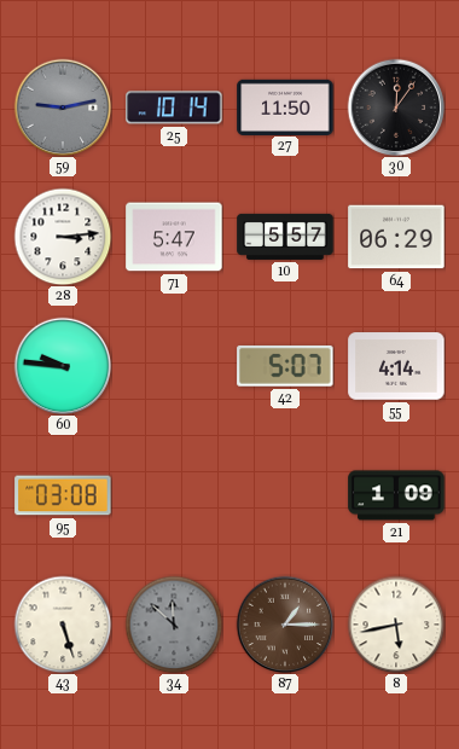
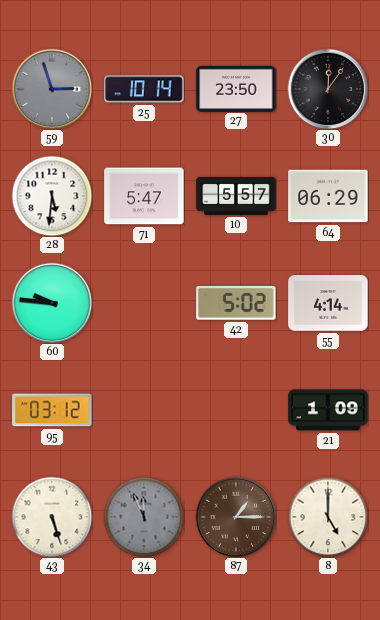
59: 9:13 -> 2:57
27: 11:50 -> 23:50
28: 3:14 -> 5:31
42: 5:07 -> 5:02
95: 03:08 -> 03:12
34: 11:52 -> 11:56
8: 5:43 -> 5:00
